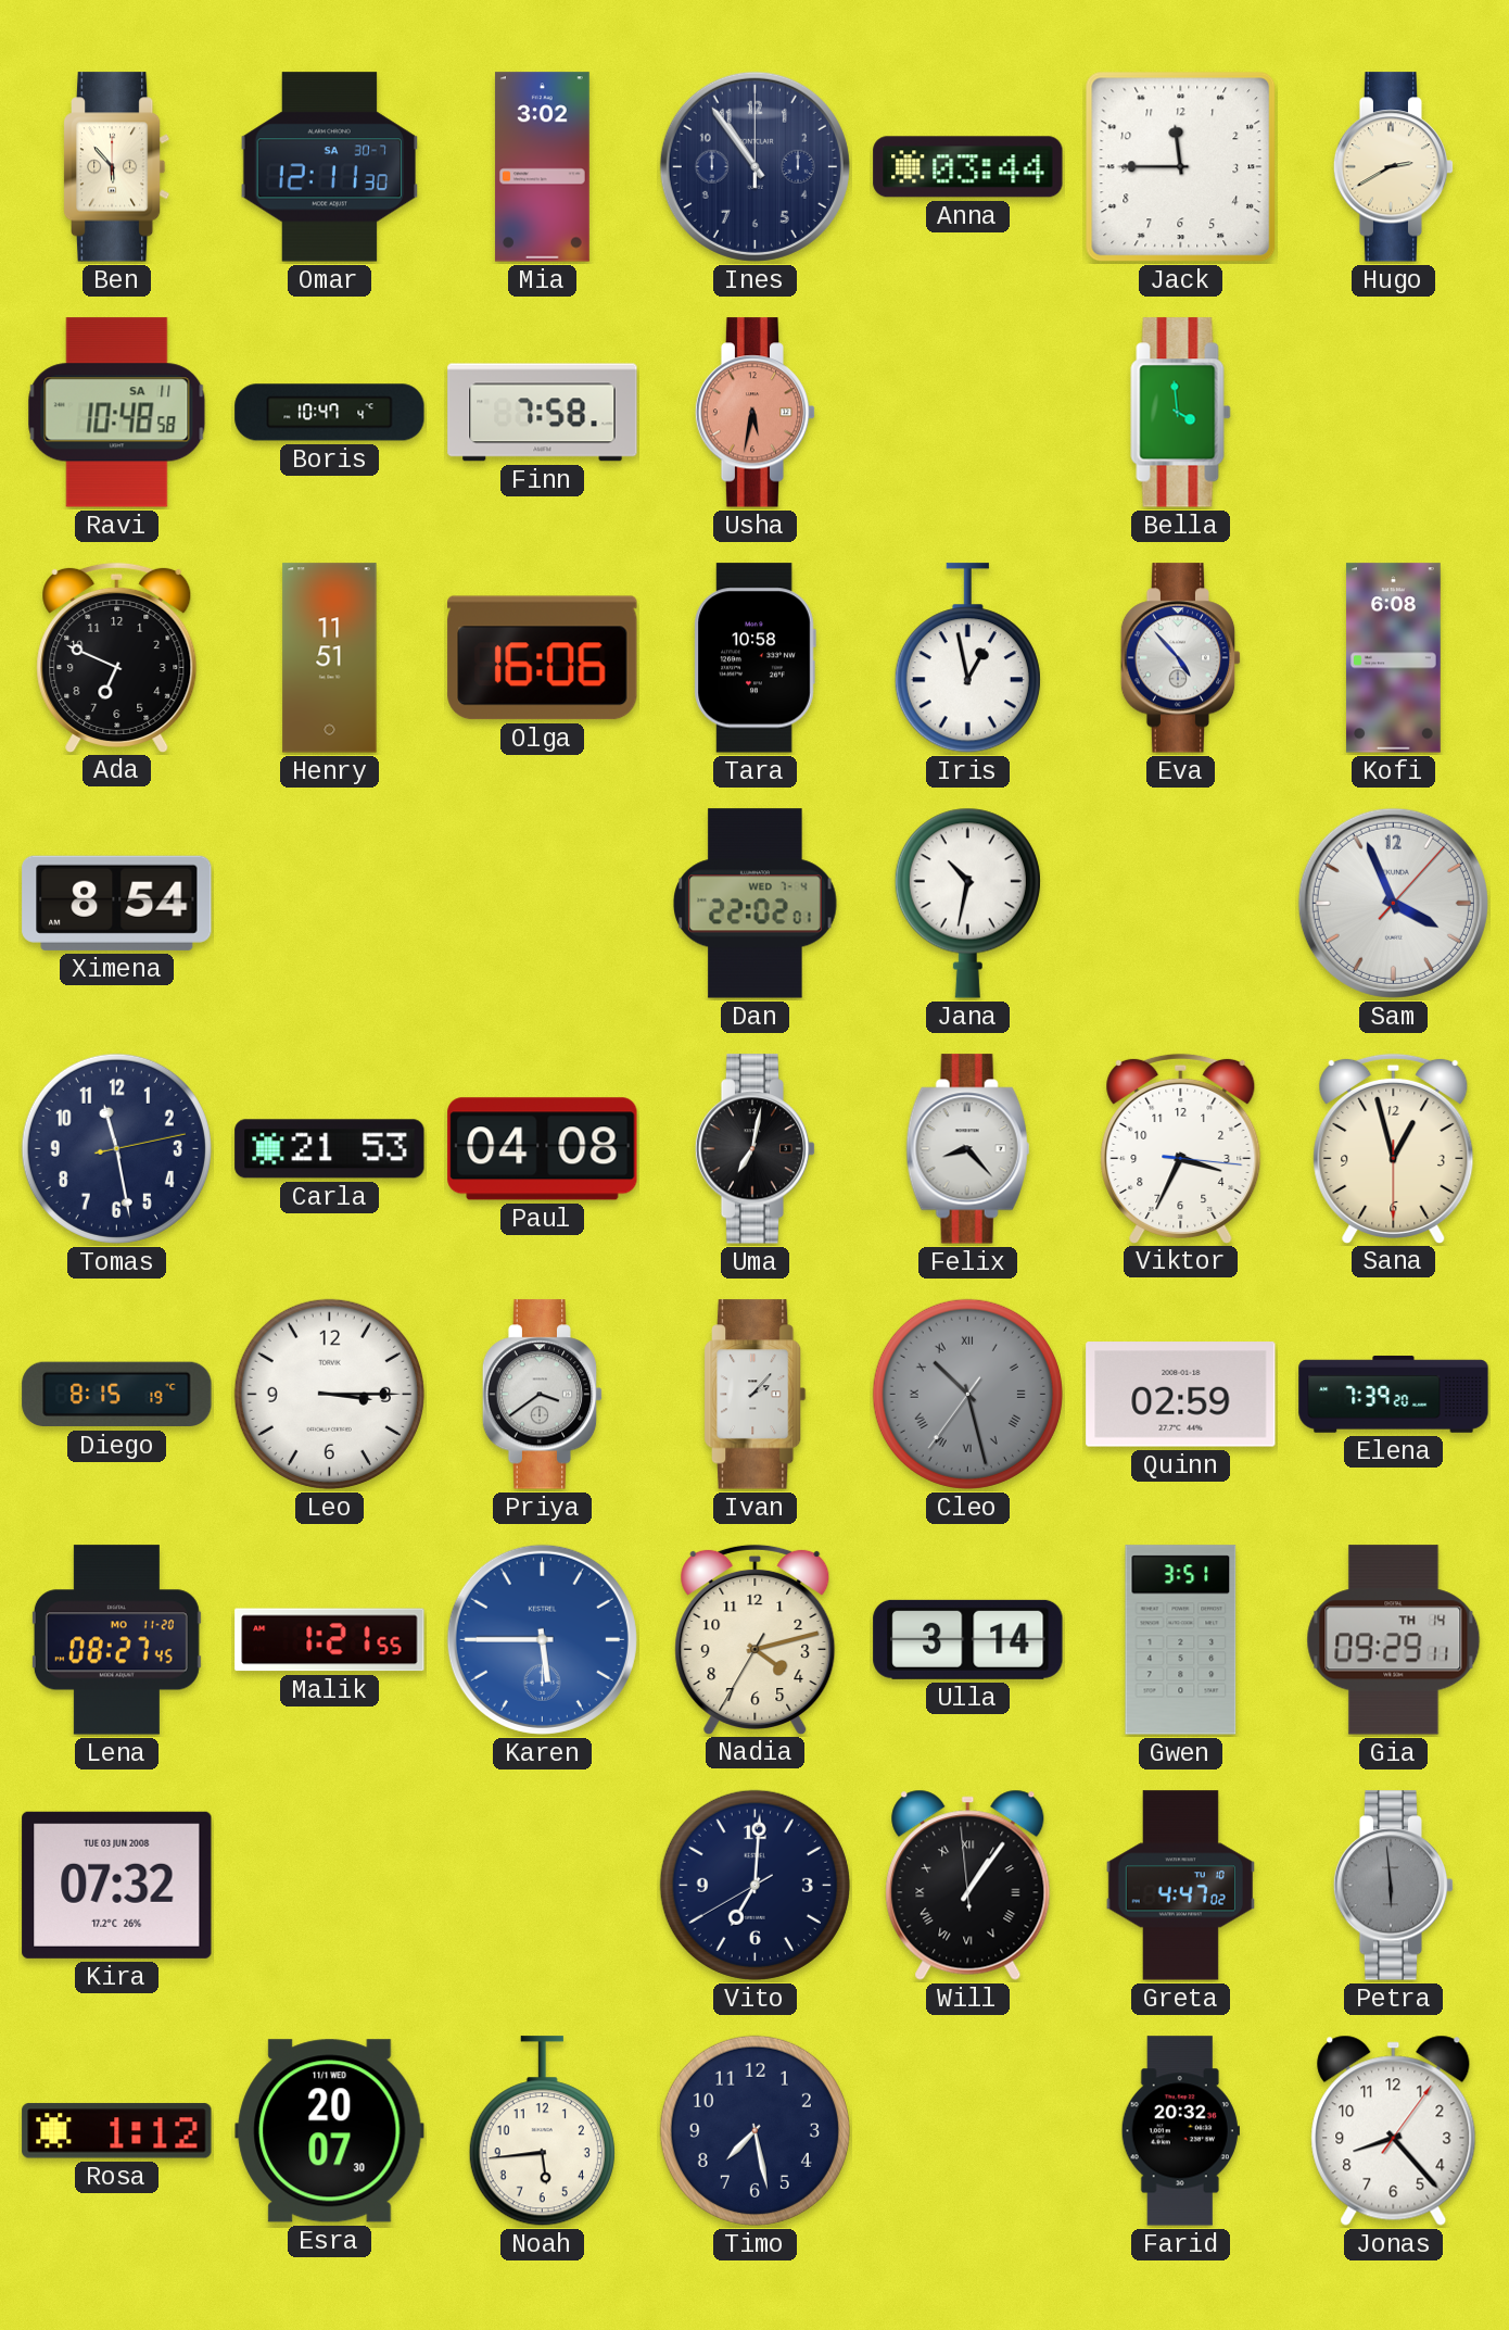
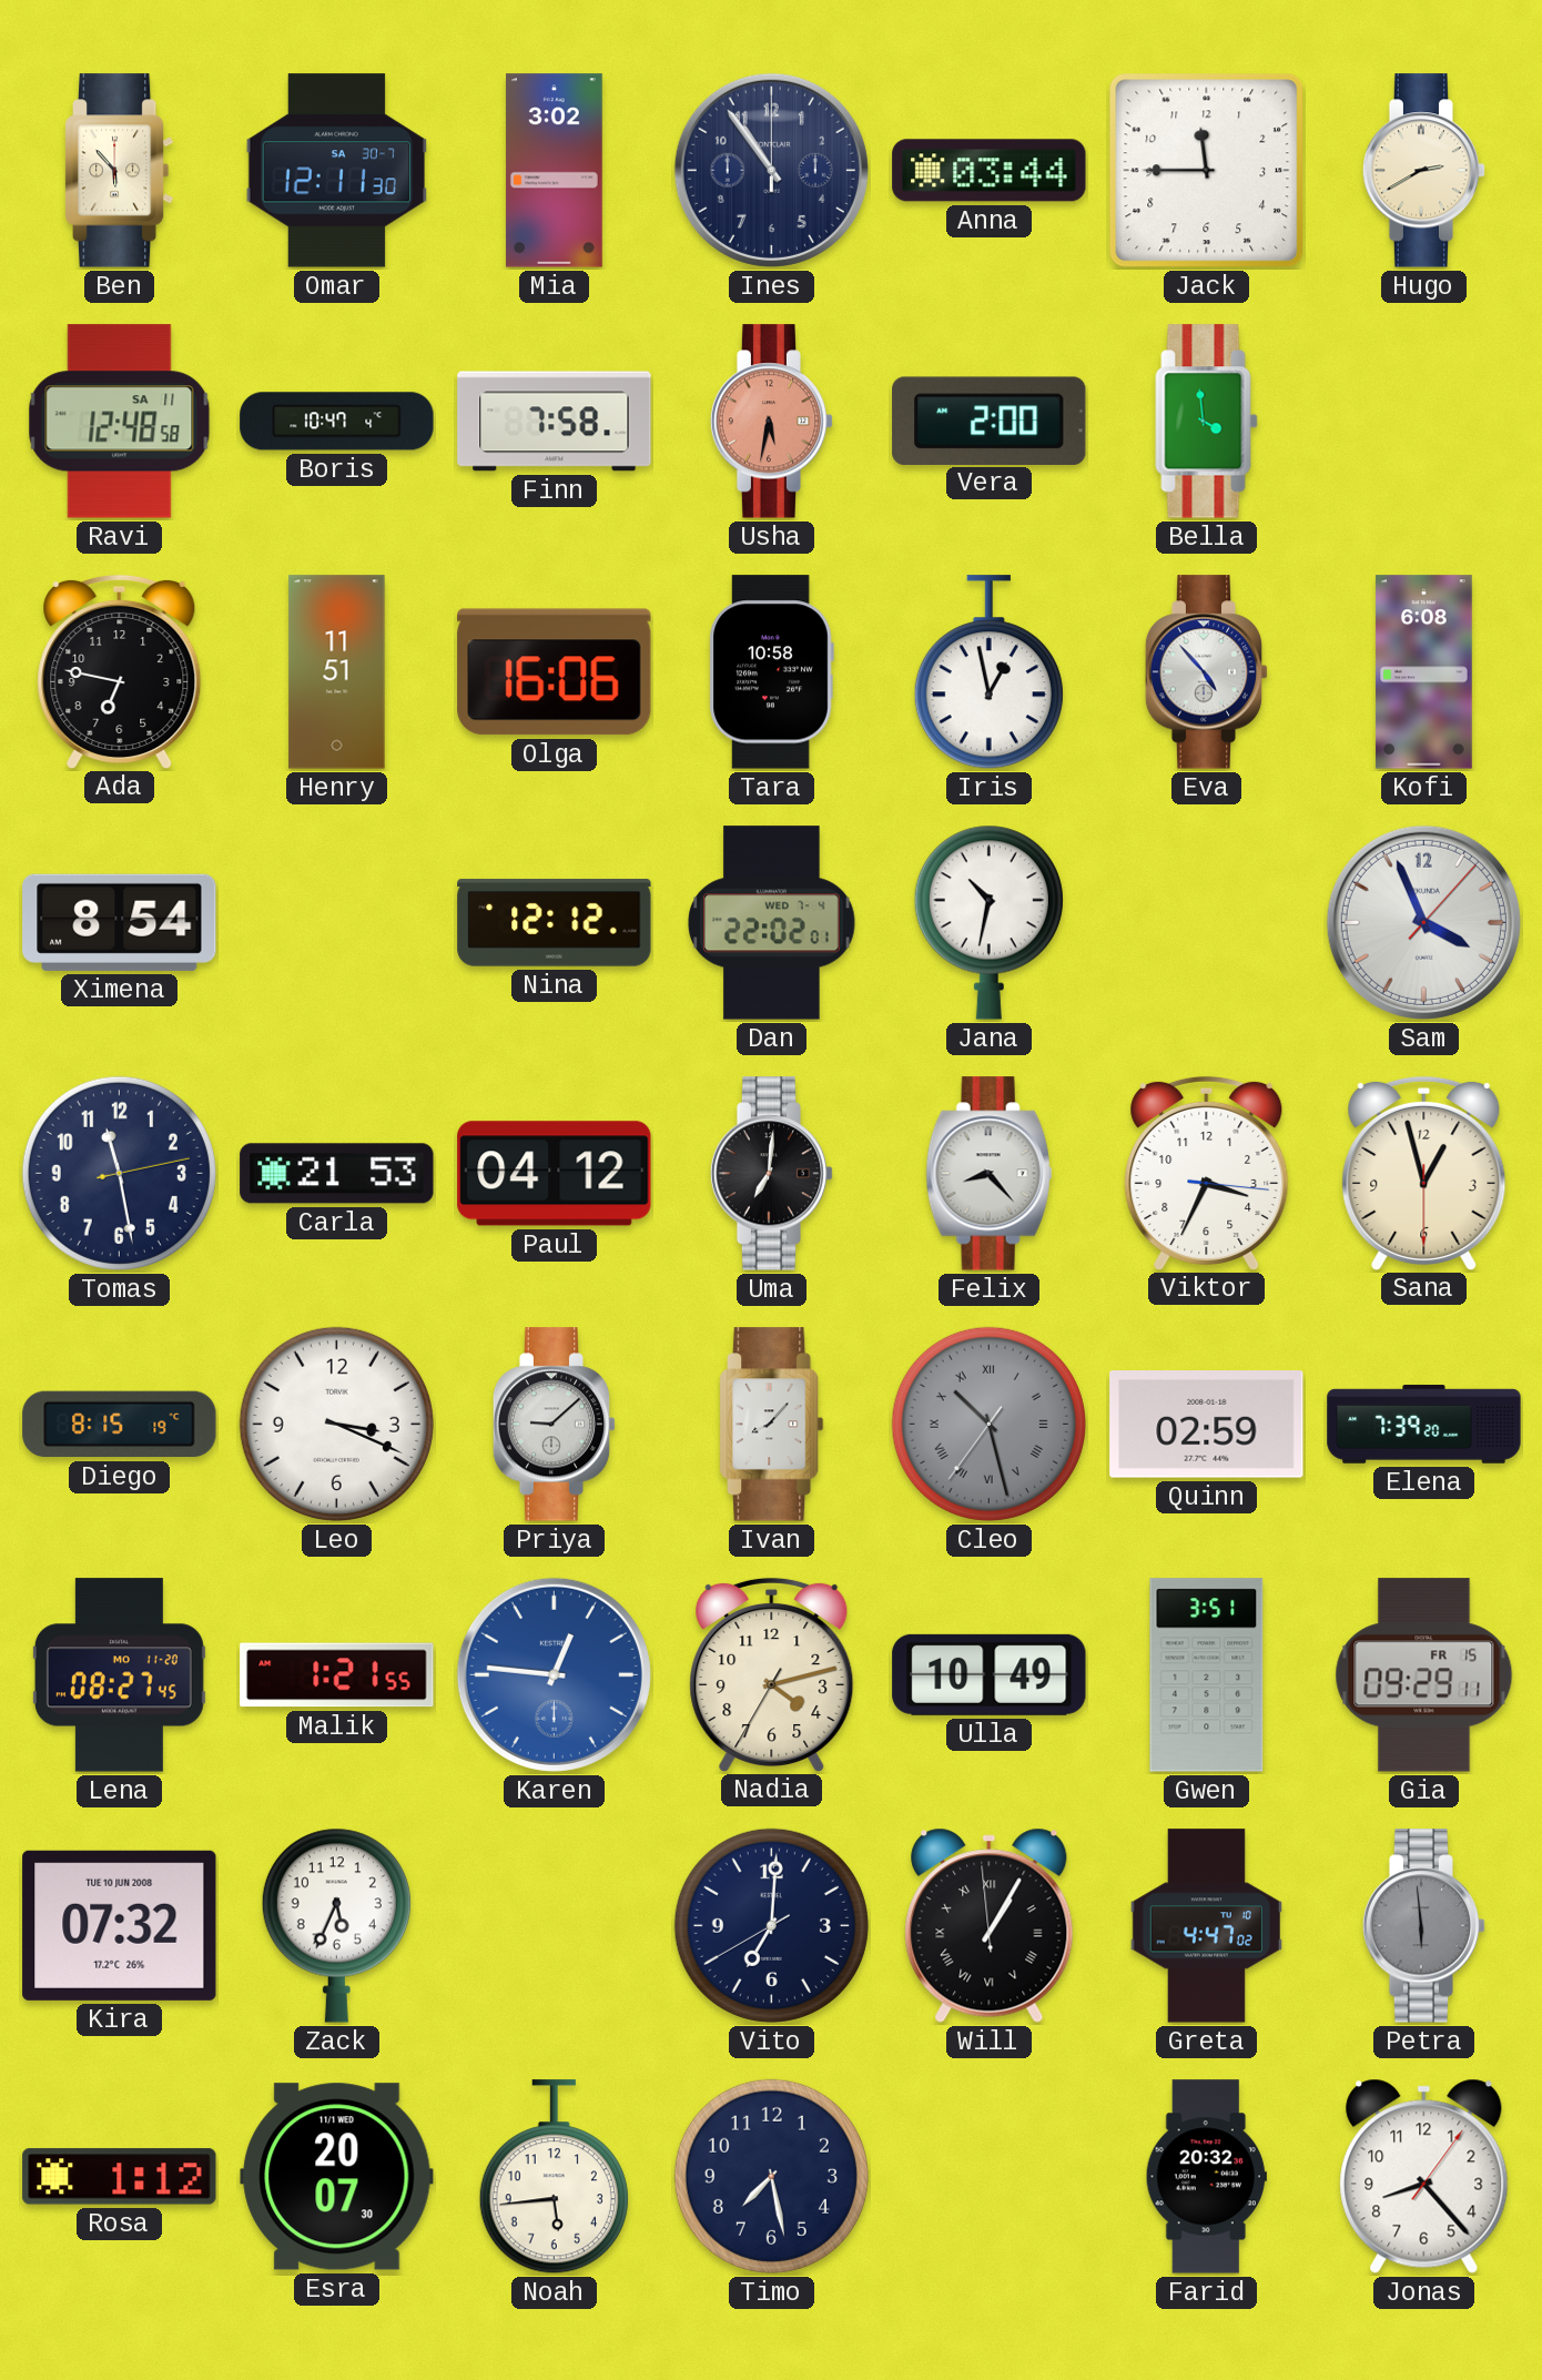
Ravi: 10:48 -> 12:48
Vera: none -> 2:00
Ada: 6:49 -> 6:47
Nina: none -> 12:12
Paul: 04:08 -> 04:12
Uma: 7:02 -> 7:01
Leo: 3:15 -> 3:19
Priya: 3:39 -> 9:08
Ivan: 2:07 -> 8:07
Karen: 5:45 -> 12:46
Ulla: 3:14 -> 10:49
Gia date: TH 14 -> FR 15
Kira date: TUE 03 JUN 2008 -> TUE 10 JUN 2008
Zack: none -> 5:34
Will: 1:05 -> 1:04
